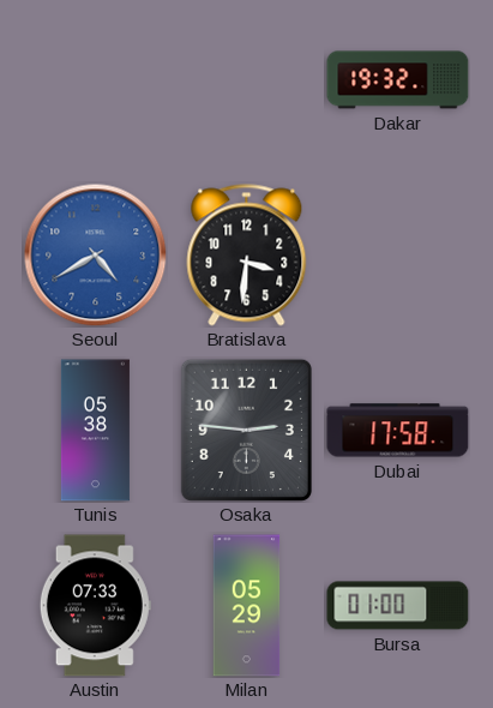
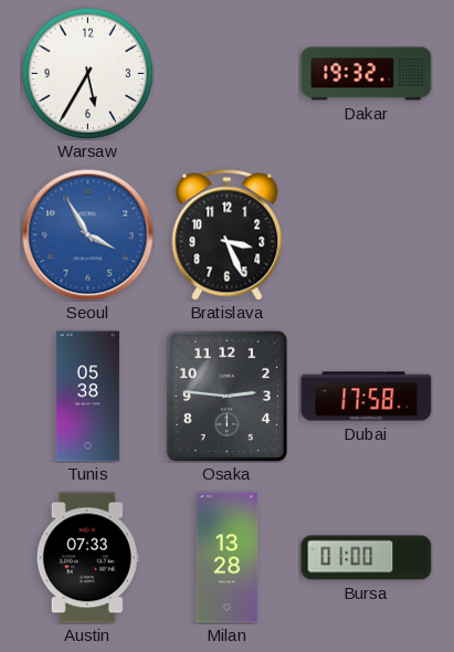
Warsaw: none -> 5:35
Seoul: 4:40 -> 3:55
Bratislava: 3:31 -> 3:26
Milan: 05:29 -> 13:28
